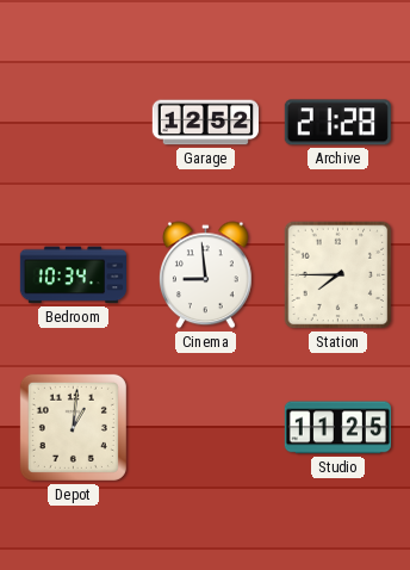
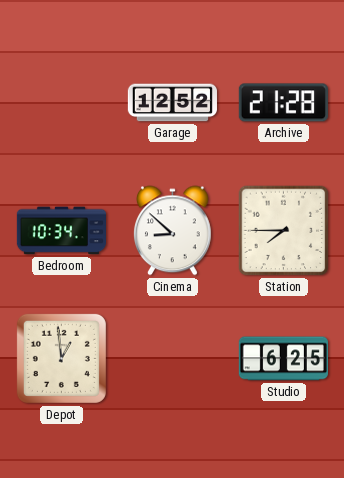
Cinema: 8:59 -> 8:52
Depot: 1:01 -> 12:59
Studio: 11:25 -> 6:25
